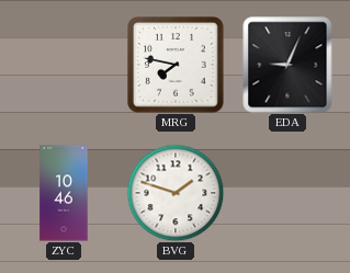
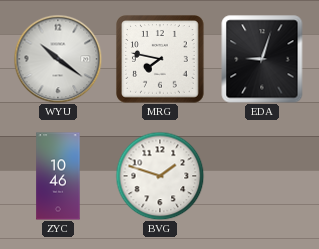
WYU: none -> 10:21
EDA: 9:04 -> 9:03
